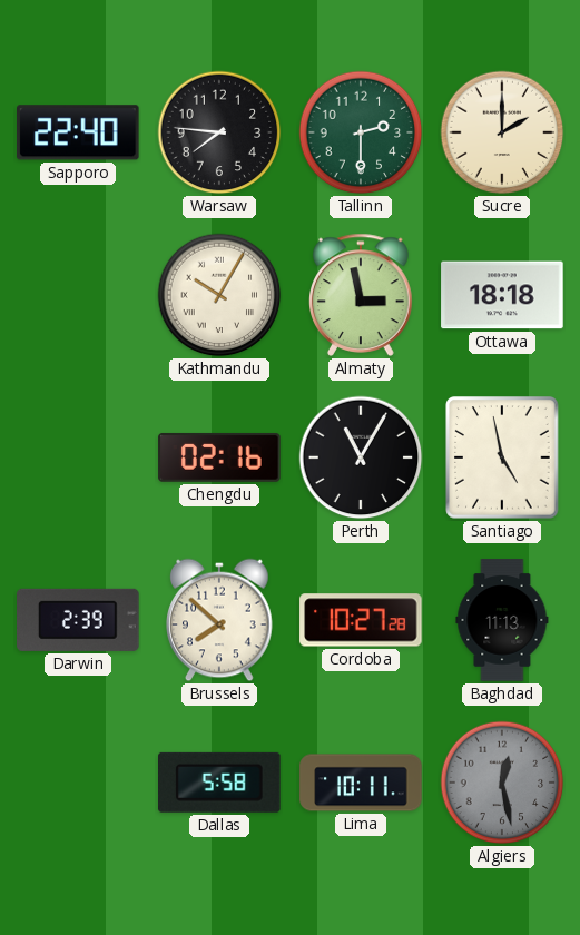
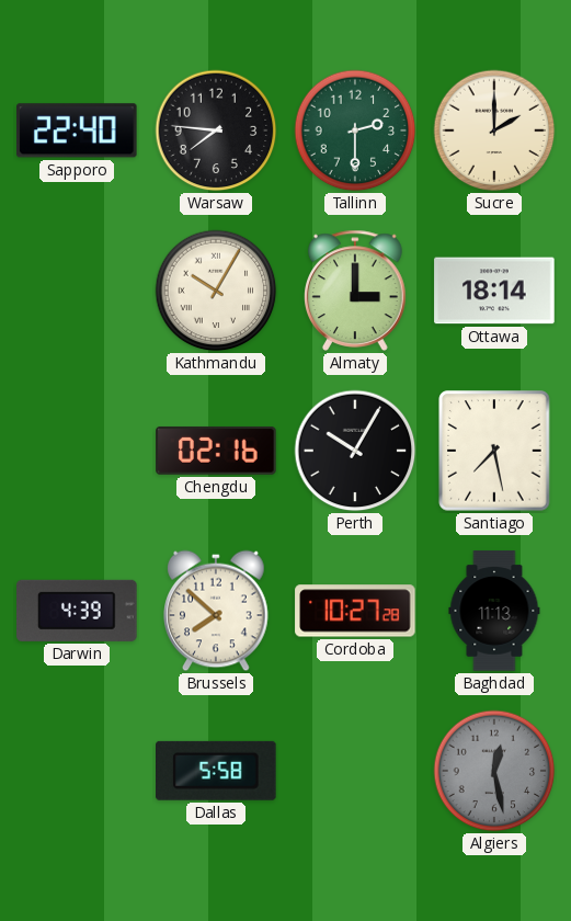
Almaty: 2:58 -> 3:00
Ottawa: 18:18 -> 18:14
Perth: 11:05 -> 10:05
Santiago: 4:58 -> 7:28
Darwin: 2:39 -> 4:39
Lima: 10:11 -> none
